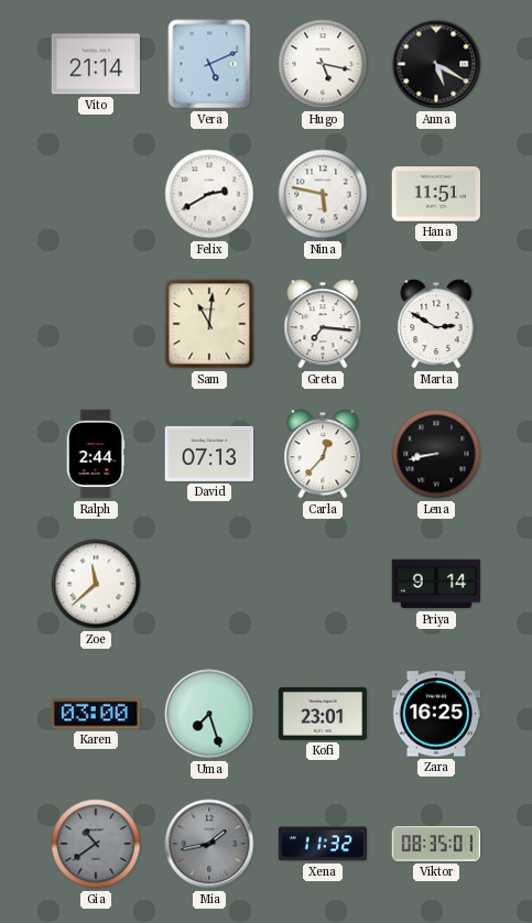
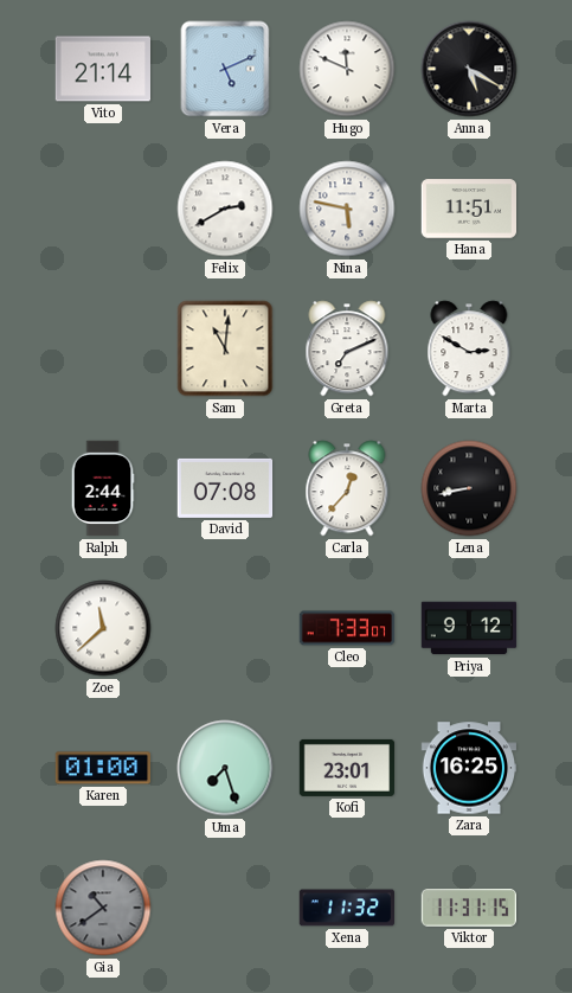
Hugo: 5:17 -> 11:49
Greta: 7:16 -> 7:11
David: 07:13 -> 07:08
Cleo: none -> 7:33
Priya: 9:14 -> 9:12
Karen: 03:00 -> 01:00
Mia: 1:43 -> none
Viktor: 08:35 -> 11:31
